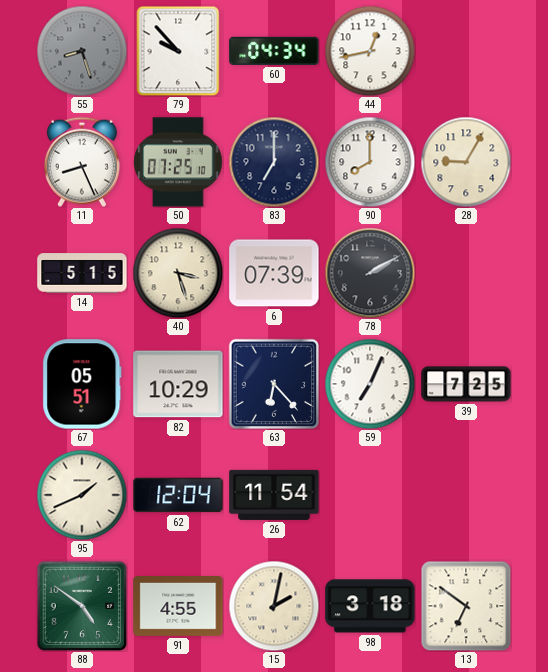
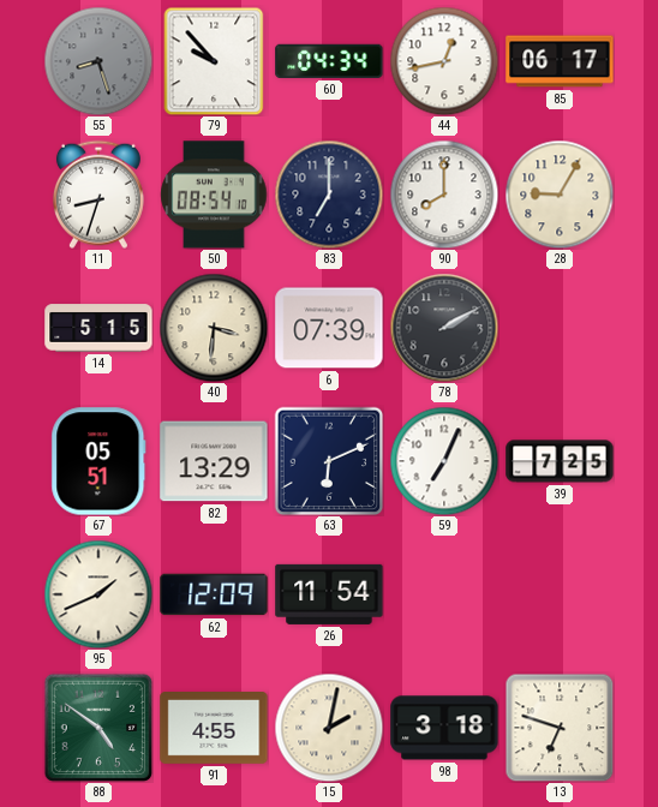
85: none -> 06:17
11: 8:26 -> 8:33
50: 07:25 -> 08:54
40: 3:27 -> 3:31
82: 10:29 -> 13:29
63: 6:23 -> 6:11
62: 12:04 -> 12:09
13: 6:51 -> 6:48
